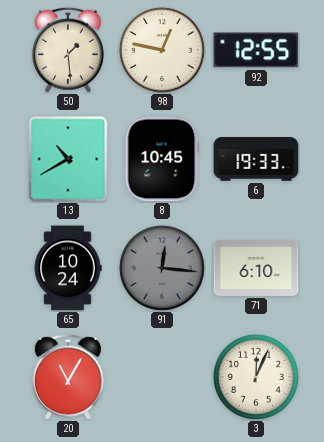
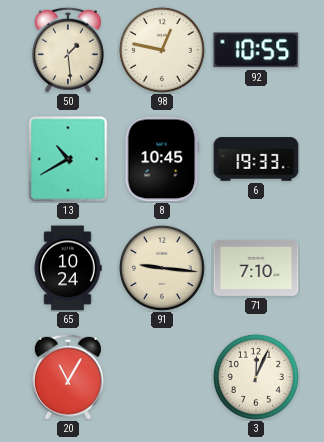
92: 12:55 -> 10:55
91: 12:16 -> 9:16
91 dial: grey -> cream
71: 6:10 -> 7:10
